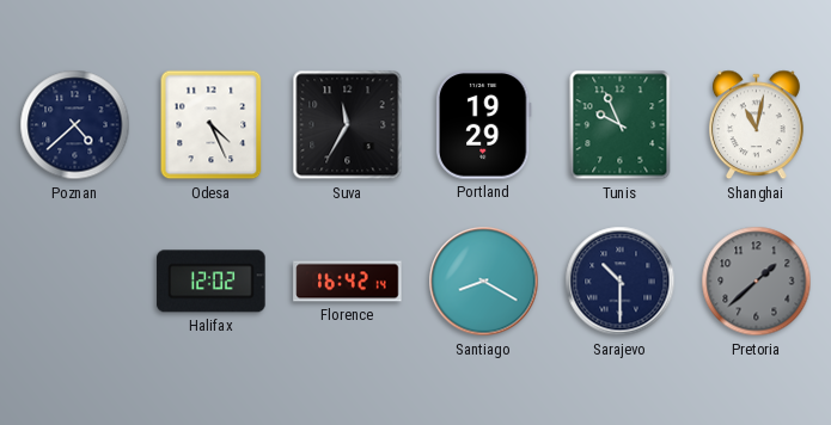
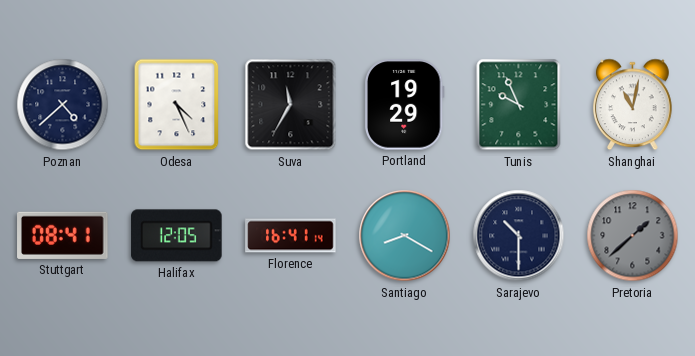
Stuttgart: none -> 08:41
Halifax: 12:02 -> 12:05
Florence: 16:42 -> 16:41
